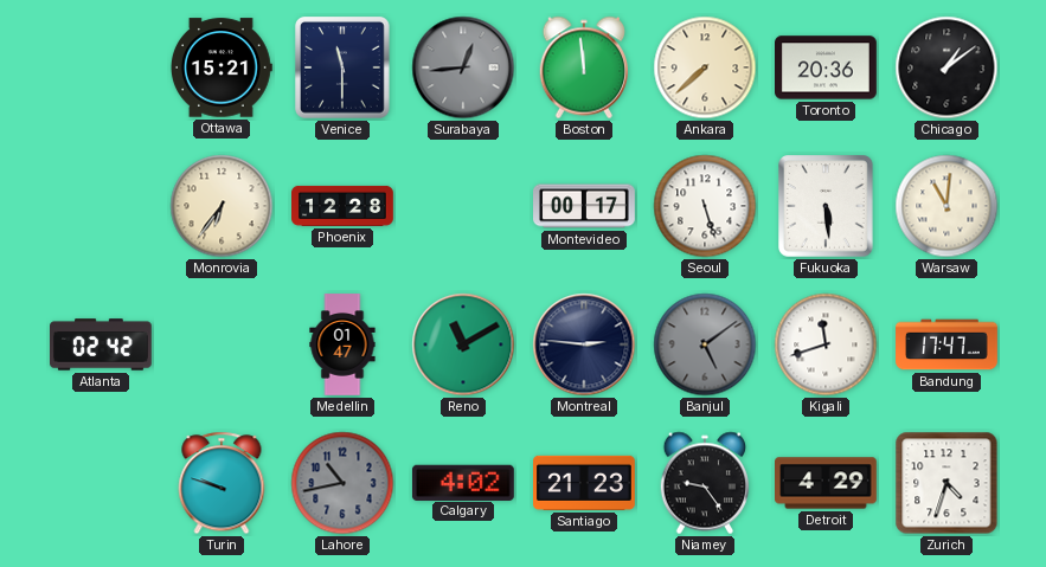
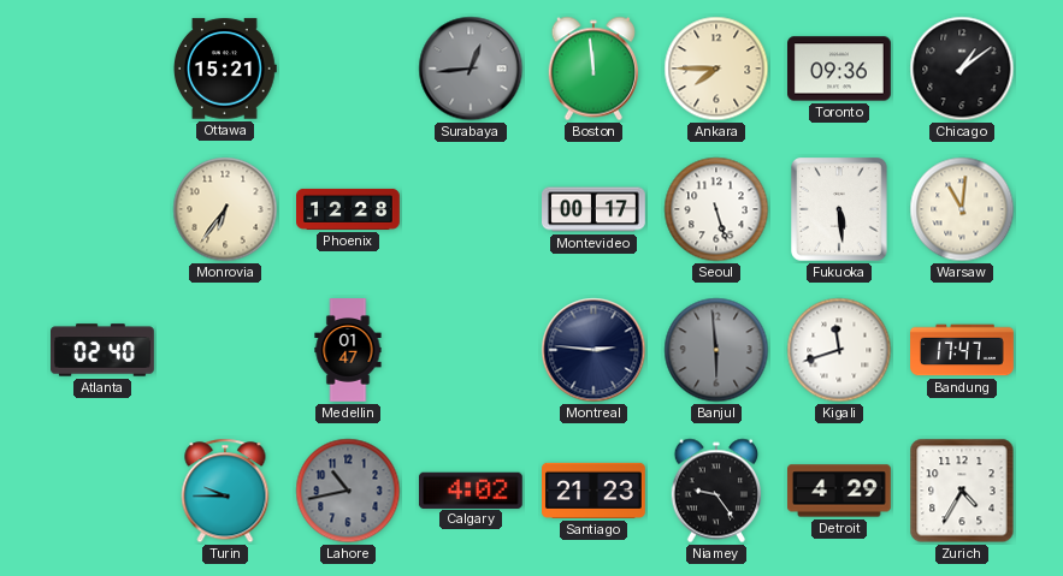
Venice: 11:30 -> none
Ankara: 7:38 -> 7:45
Toronto: 20:36 -> 09:36
Atlanta: 02:42 -> 02:40
Reno: 11:10 -> none
Banjul: 5:09 -> 5:59
Turin: 9:48 -> 9:45
Zurich: 4:33 -> 4:35
